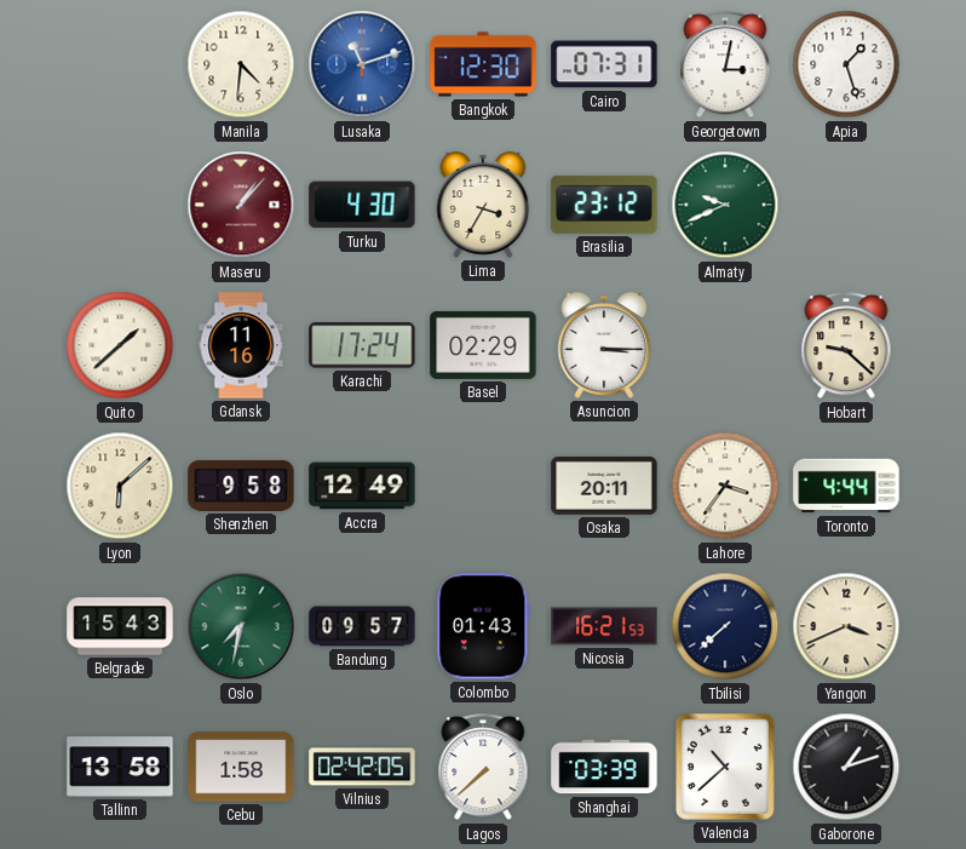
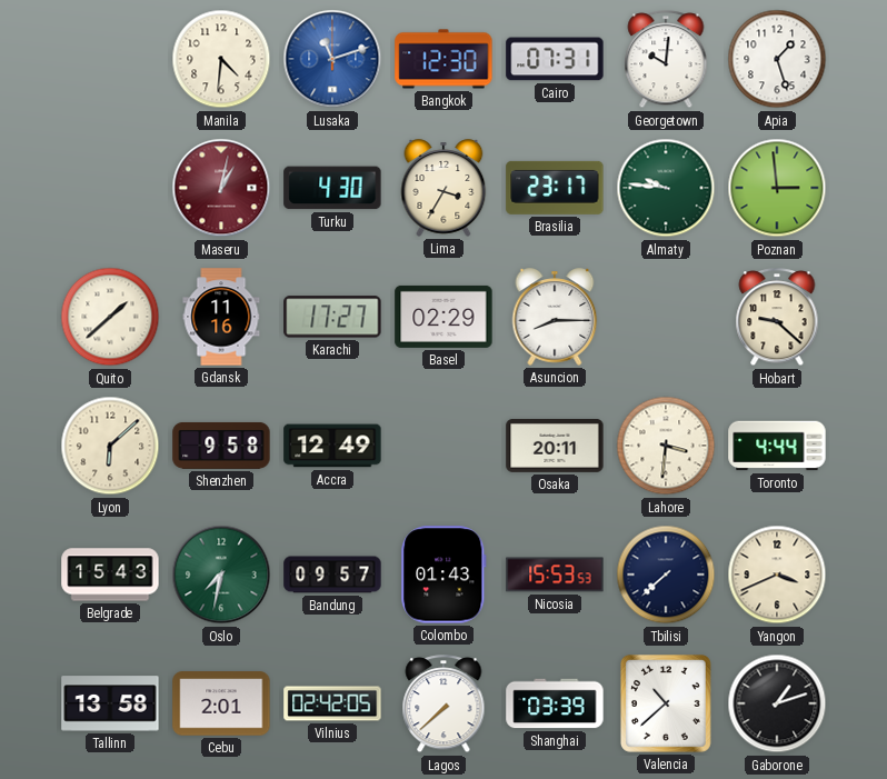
Georgetown: 3:02 -> 10:01
Maseru: 1:07 -> 1:02
Brasilia: 23:12 -> 23:17
Almaty: 9:41 -> 9:46
Poznan: none -> 2:59
Karachi: 17:24 -> 17:27
Asuncion: 3:15 -> 8:15
Lahore: 3:36 -> 3:31
Nicosia: 16:21 -> 15:53
Cebu: 1:58 -> 2:01
